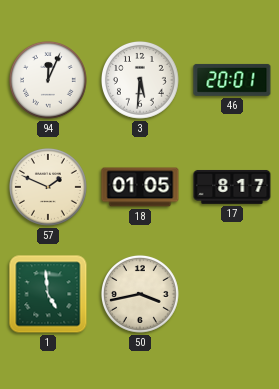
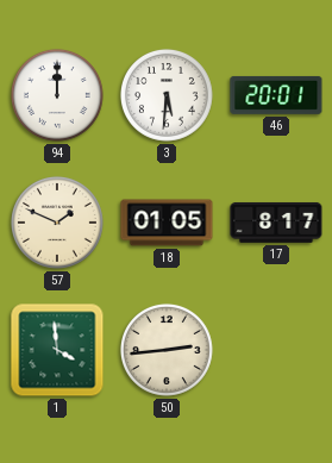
94: 12:04 -> 12:00
1: 4:59 -> 3:59
50: 3:43 -> 2:44
